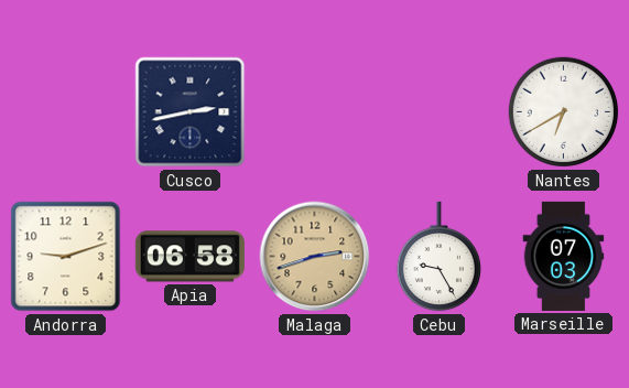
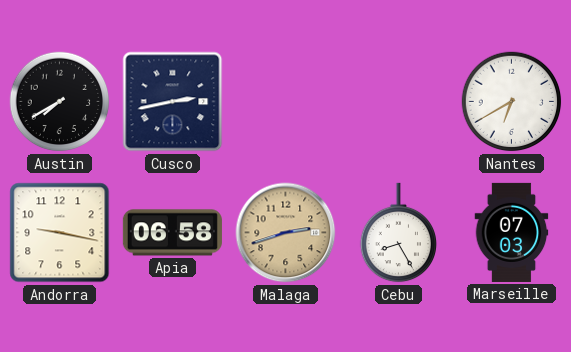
Austin: none -> 7:40
Andorra: 9:12 -> 9:17
Cebu: 9:25 -> 8:25
